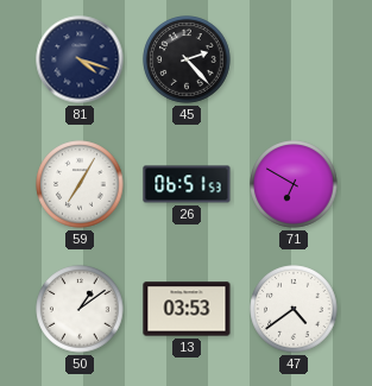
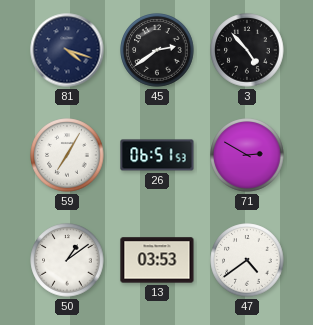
45: 2:23 -> 2:39
3: none -> 4:53
71: 6:50 -> 2:50
